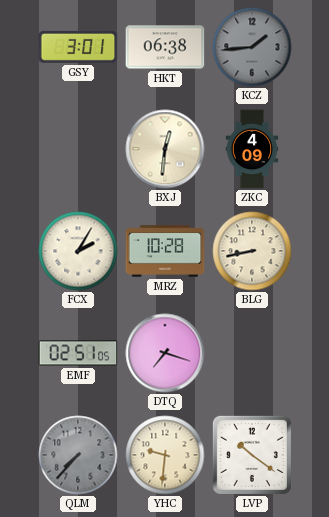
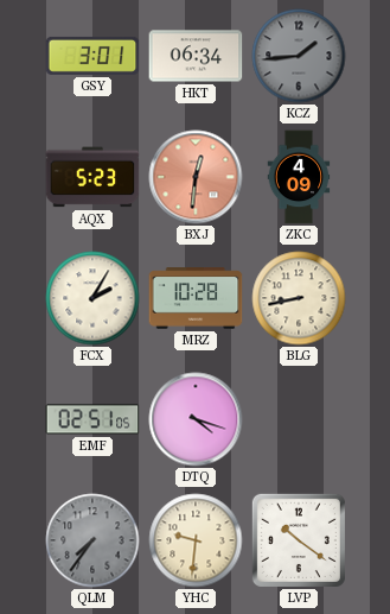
HKT: 06:38 -> 06:34
AQX: none -> 5:23
BXJ dial: cream -> salmon
DTQ: 7:18 -> 4:18
QLM: 7:37 -> 7:36
